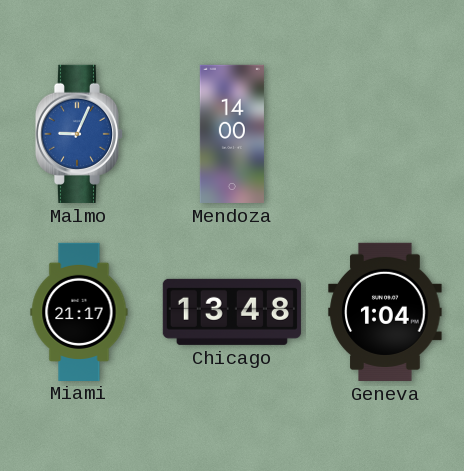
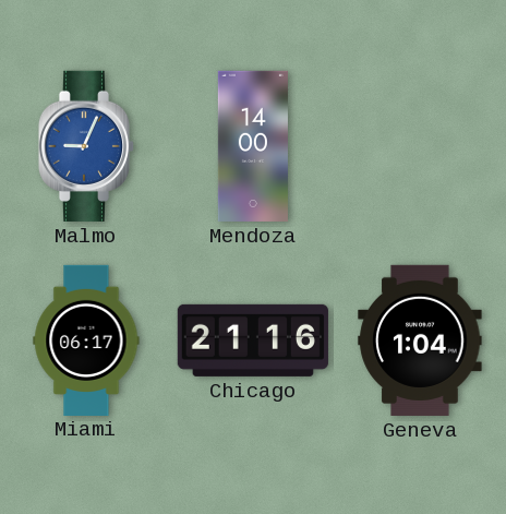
Miami: 21:17 -> 06:17
Chicago: 13:48 -> 21:16
